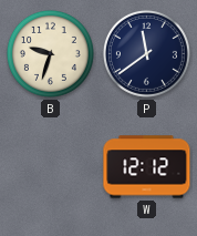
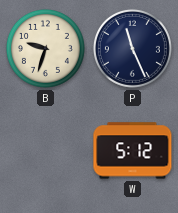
P: 11:39 -> 11:26
W: 12:12 -> 5:12
